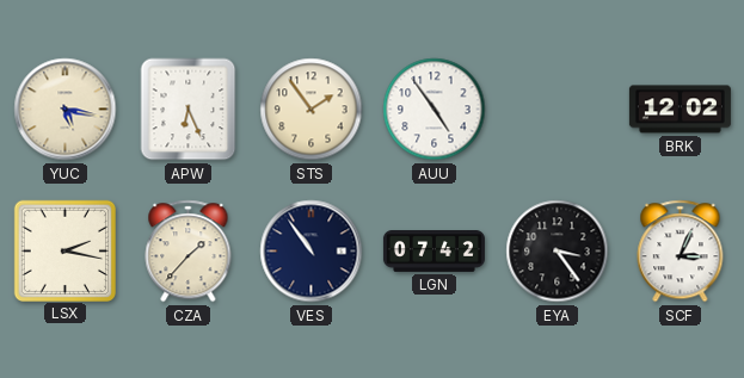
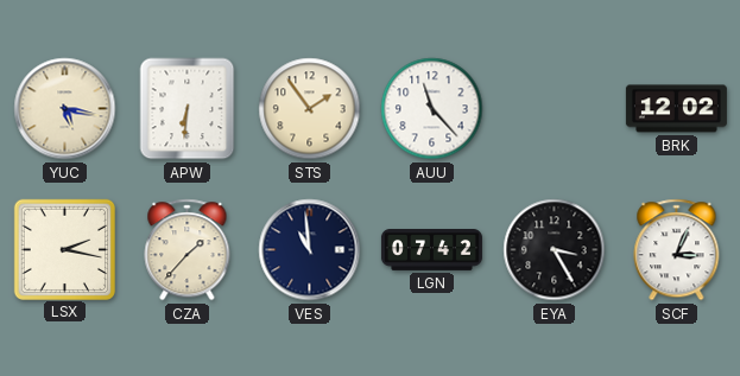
APW: 6:26 -> 6:31
AUU: 4:54 -> 11:23
VES: 10:54 -> 10:59
EYA: 3:24 -> 3:25
